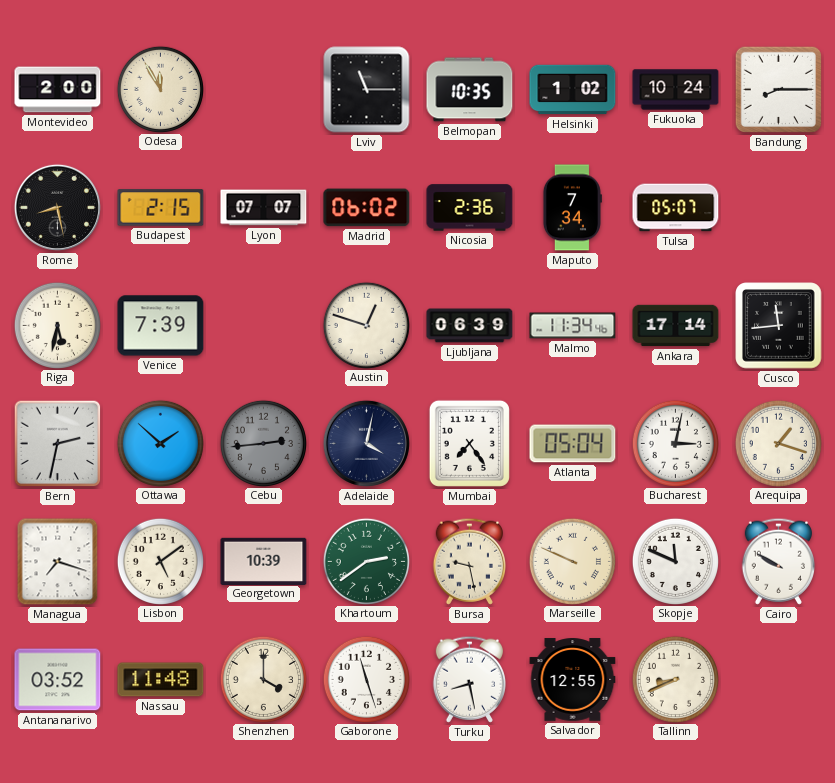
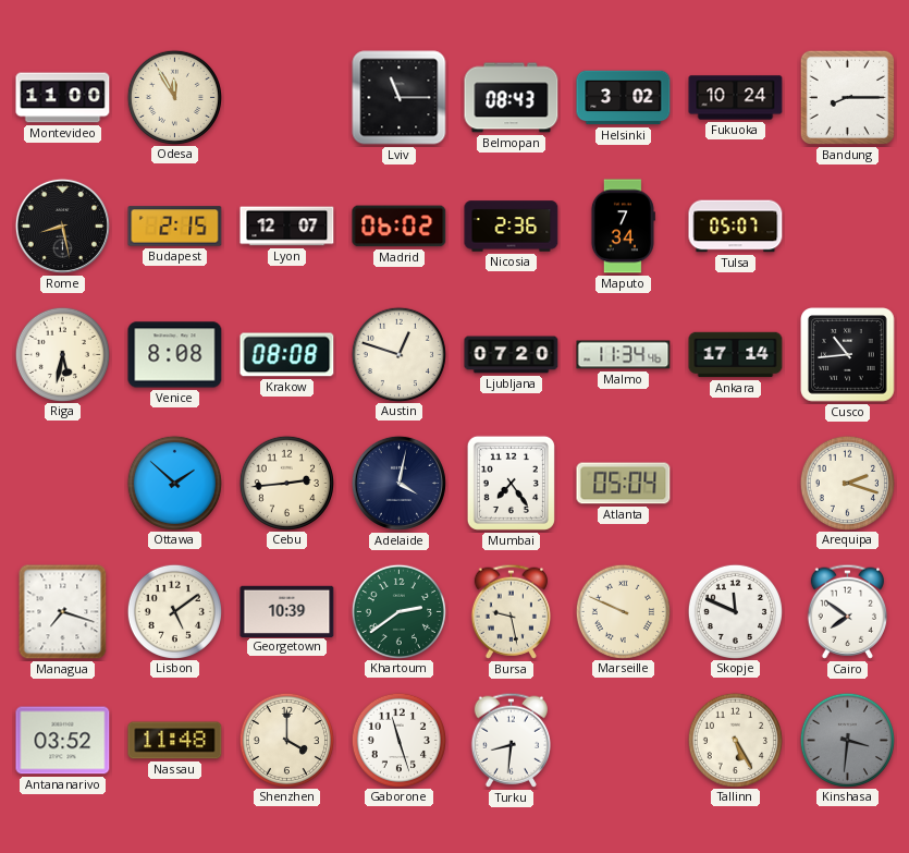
Montevideo: 2:00 -> 11:00
Belmopan: 10:35 -> 08:43
Helsinki: 1:02 -> 3:02
Lyon: 07:07 -> 12:07
Venice: 7:39 -> 8:08
Krakow: none -> 08:08
Ljubljana: 06:39 -> 07:20
Cusco: 11:44 -> 10:44
Bern: 2:32 -> none
Cebu dial: grey -> cream
Bucharest: 3:02 -> none
Arequipa: 1:18 -> 2:18
Cairo: 9:50 -> 7:51
Turku: 8:28 -> 8:31
Salvador: 12:55 -> none
Tallinn: 8:41 -> 5:25
Kinshasa: none -> 3:31
